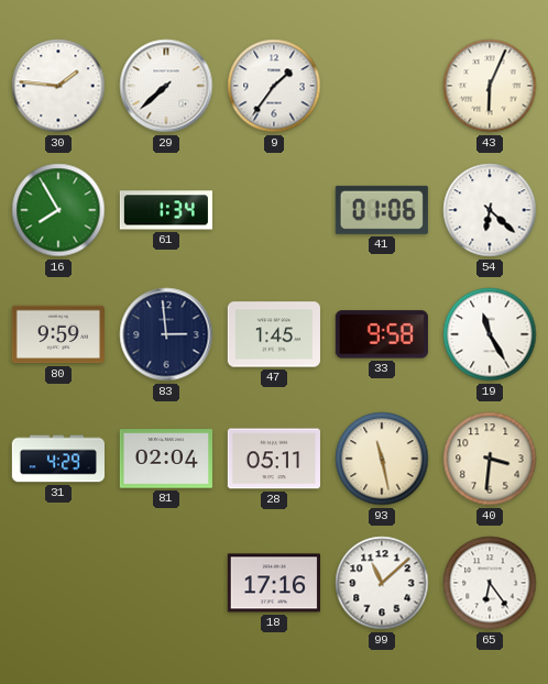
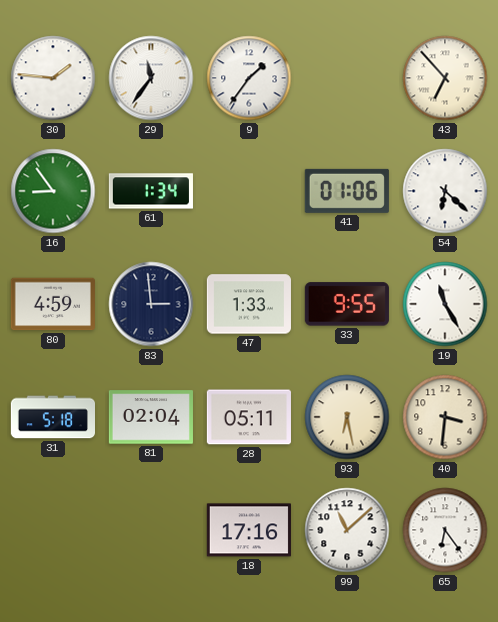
29: 7:38 -> 11:36
43: 6:04 -> 6:53
16: 7:55 -> 8:54
80: 9:59 -> 4:59
47: 1:45 -> 1:33
33: 9:58 -> 9:55
31: 4:29 -> 5:18
93: 11:28 -> 6:28
